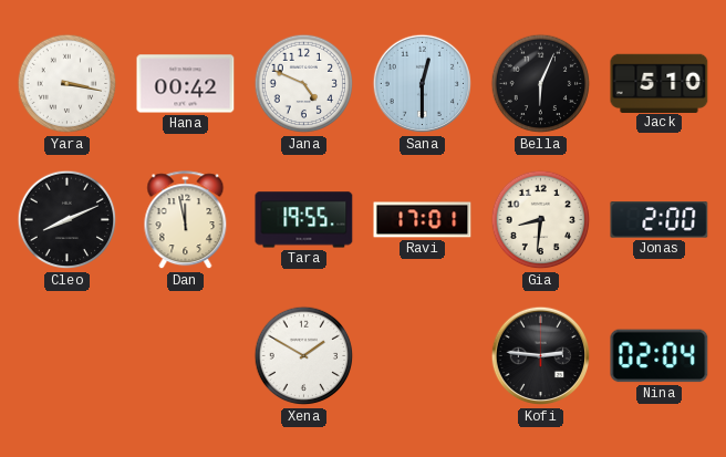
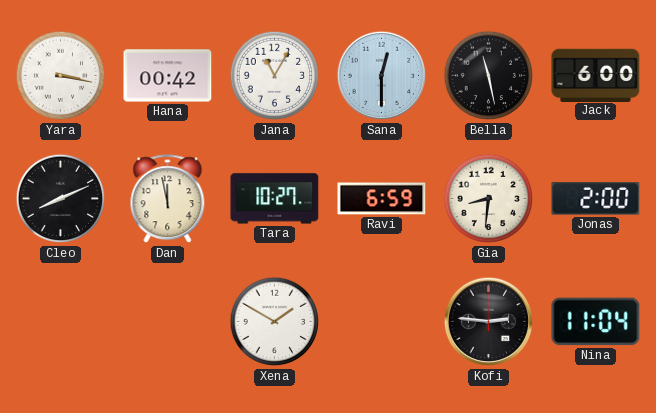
Jana: 4:49 -> 11:05
Bella: 6:04 -> 11:28
Jack: 5:10 -> 6:00
Tara: 19:55 -> 10:27
Ravi: 17:01 -> 6:59
Nina: 02:04 -> 11:04
